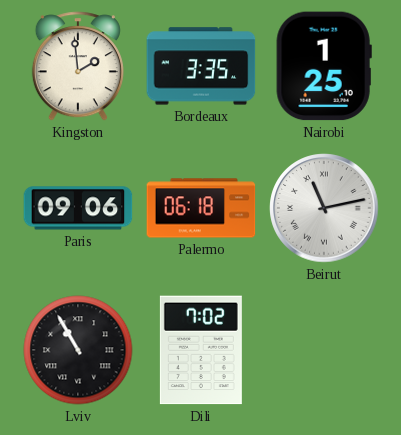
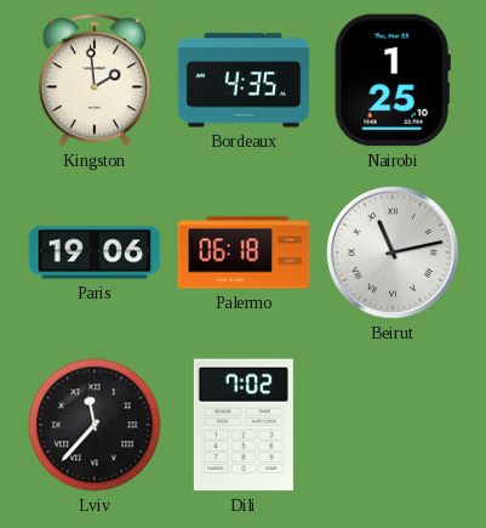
Bordeaux: 3:35 -> 4:35
Paris: 09:06 -> 19:06
Lviv: 10:55 -> 11:37
